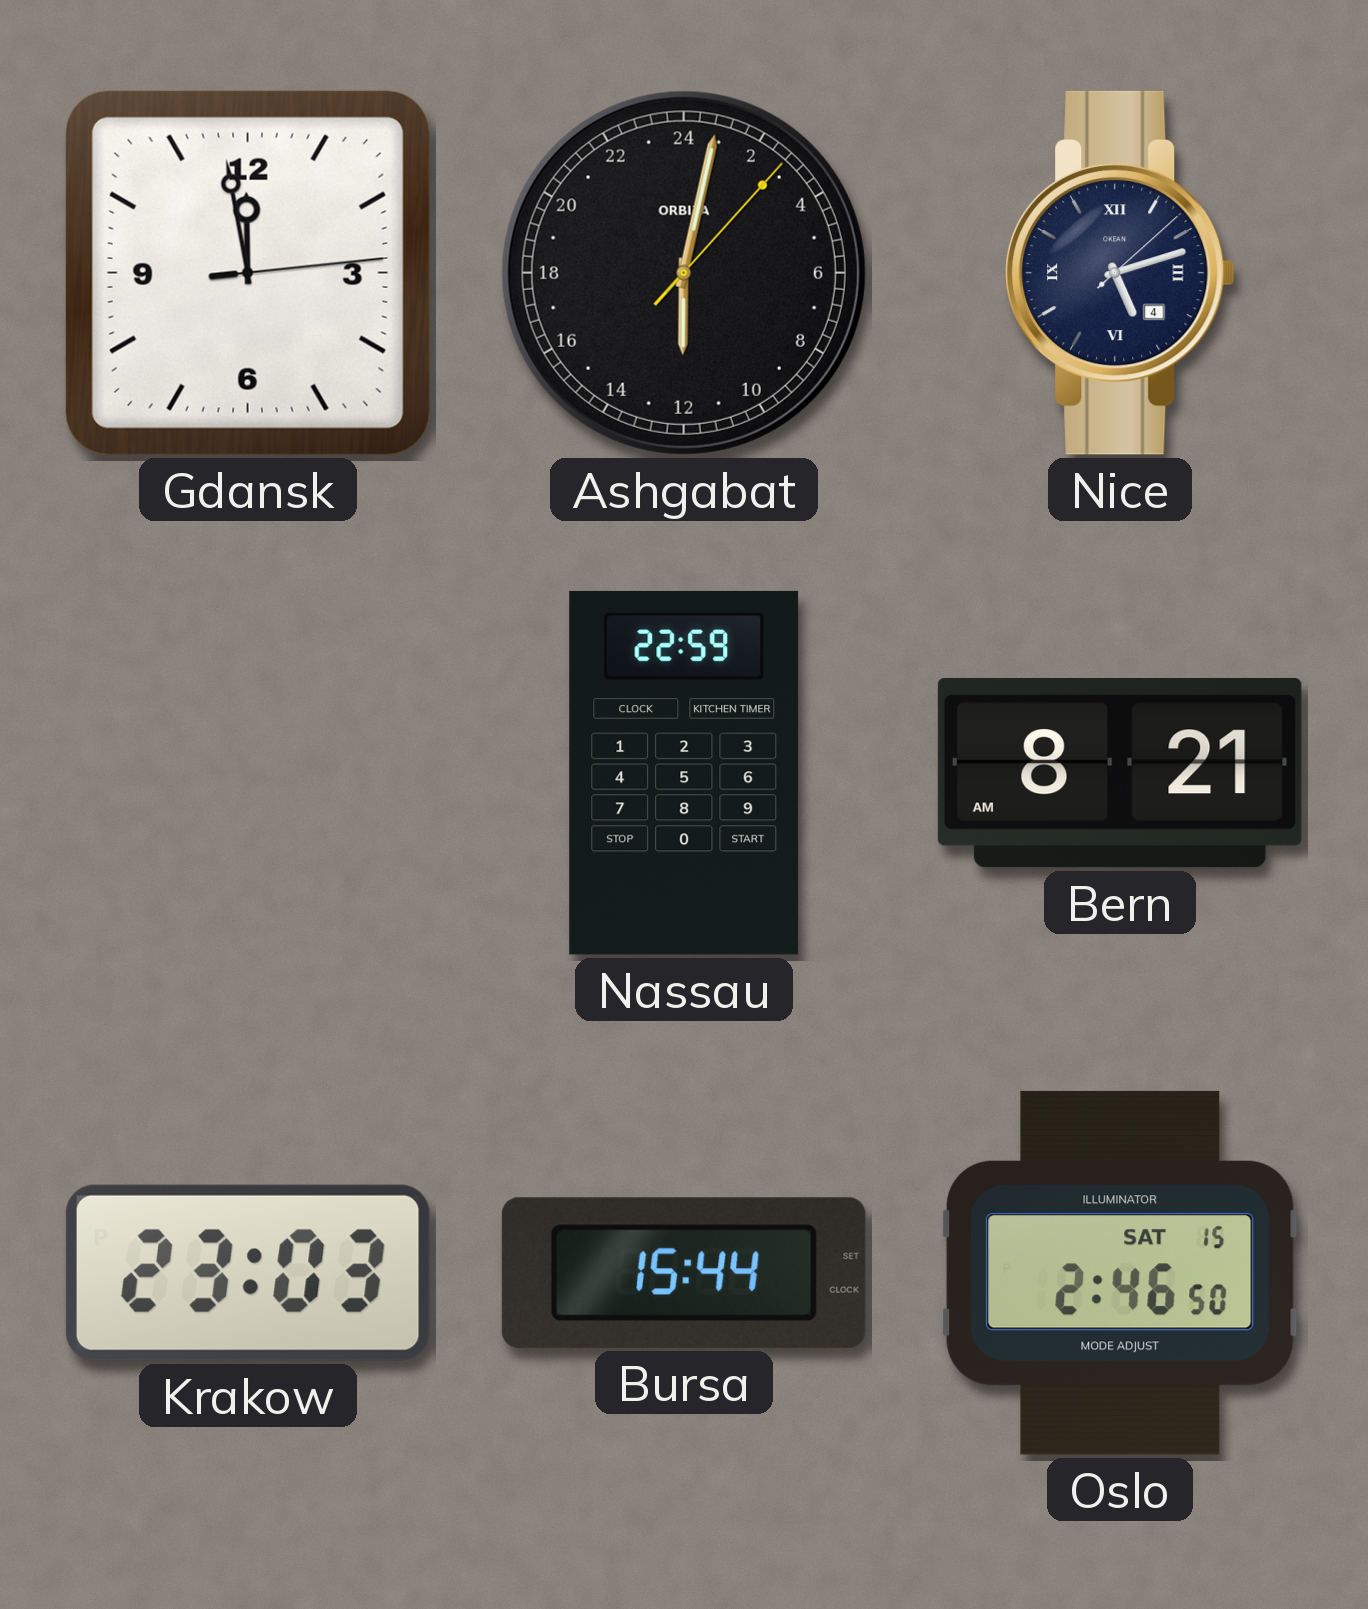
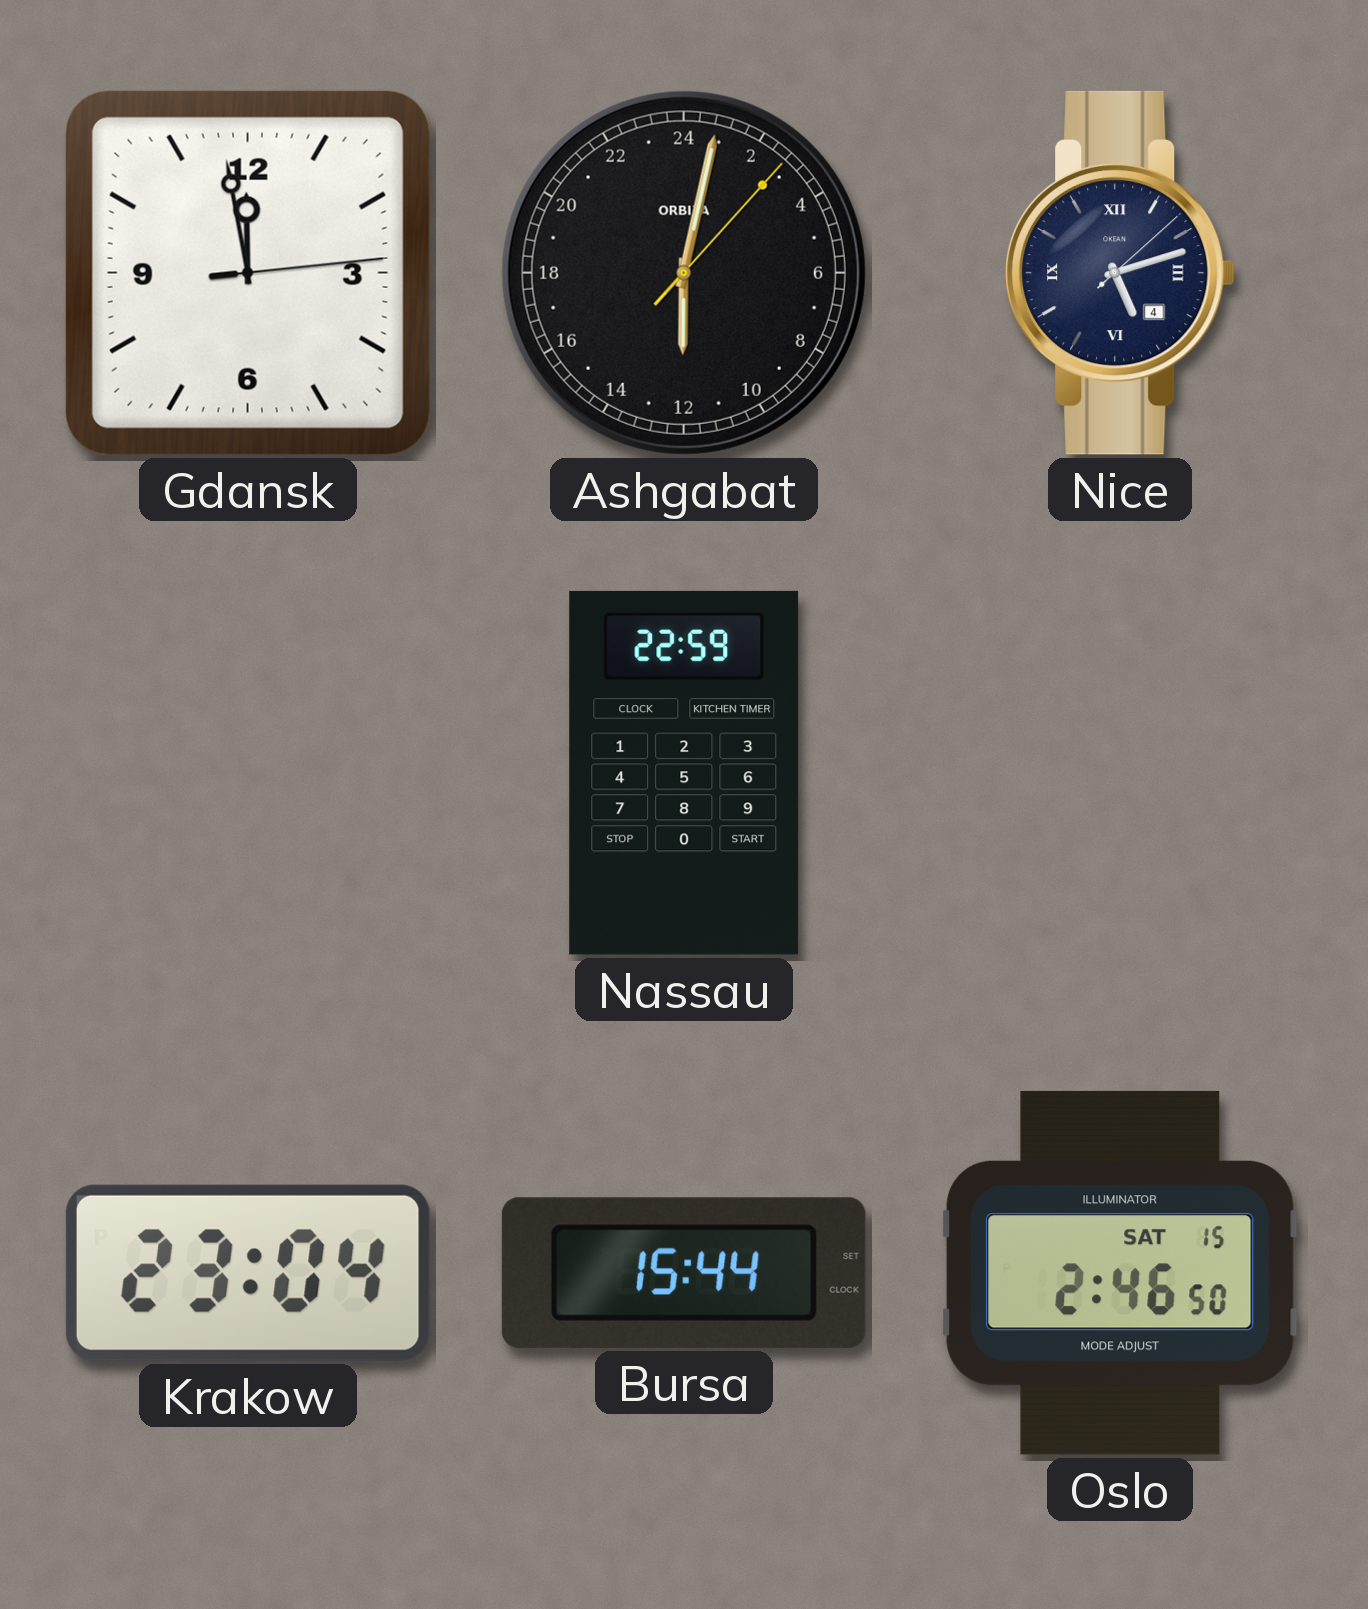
Bern: 8:21 -> none
Krakow: 23:03 -> 23:04
